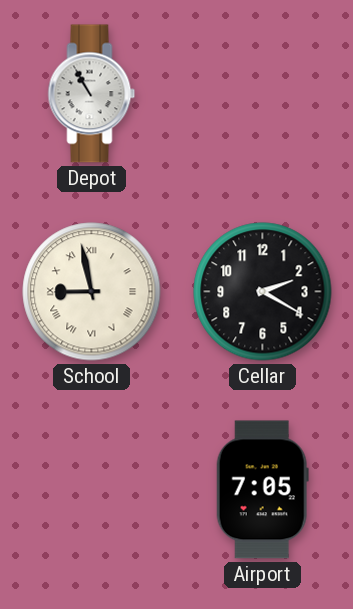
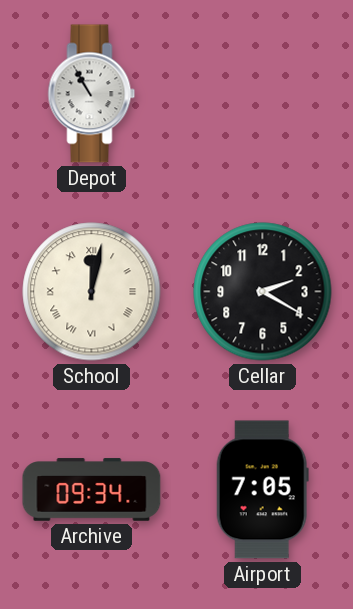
School: 8:58 -> 12:02
Archive: none -> 09:34
